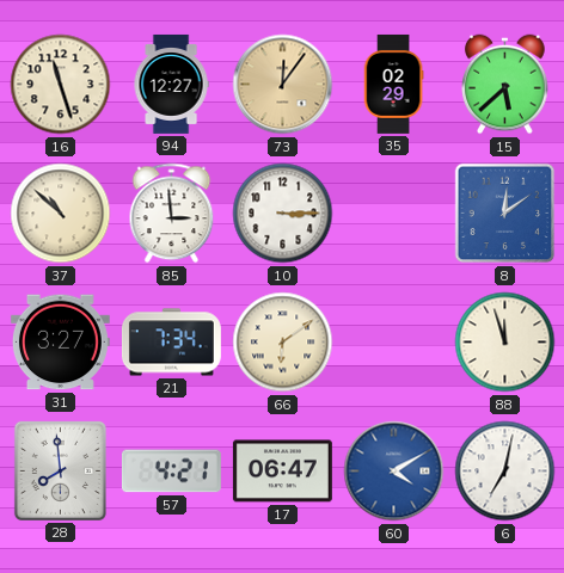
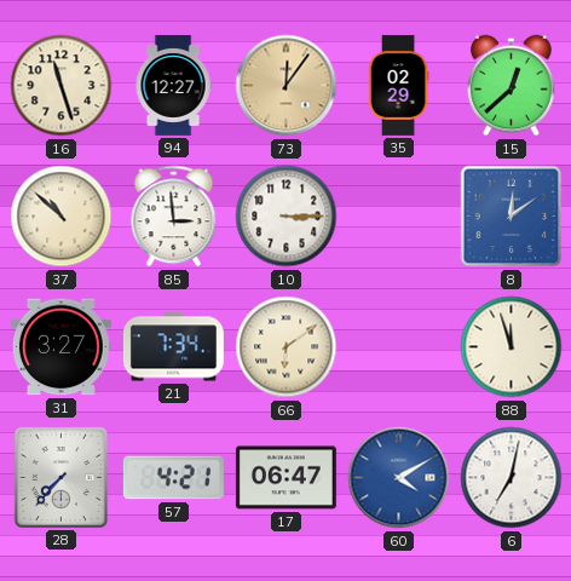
15: 5:38 -> 12:38
28: 7:59 -> 7:37
